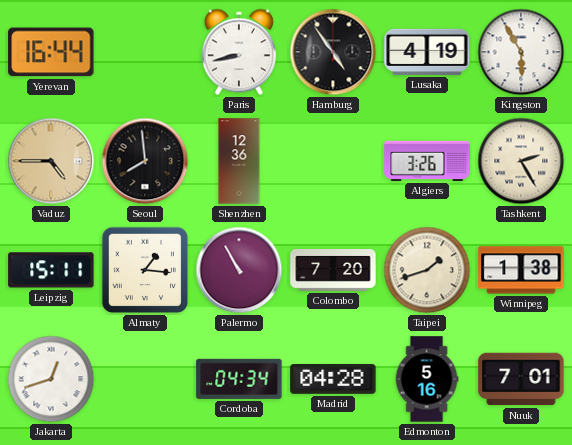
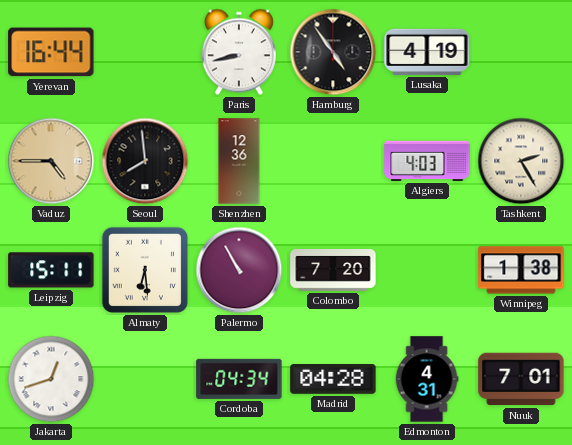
Kingston: 5:55 -> none
Algiers: 3:26 -> 4:03
Almaty: 1:16 -> 6:29
Taipei: 1:42 -> none
Edmonton: 5:16 -> 4:31
